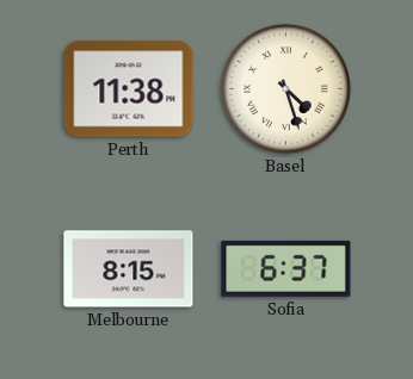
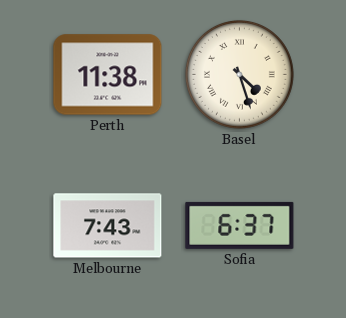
Melbourne: 8:15 -> 7:43
